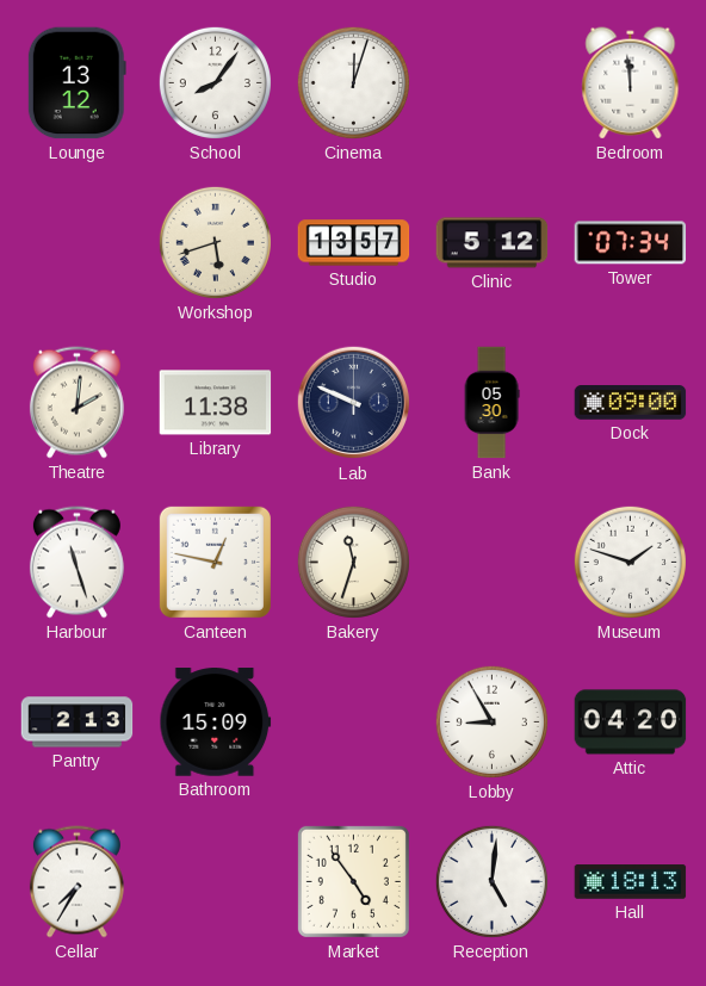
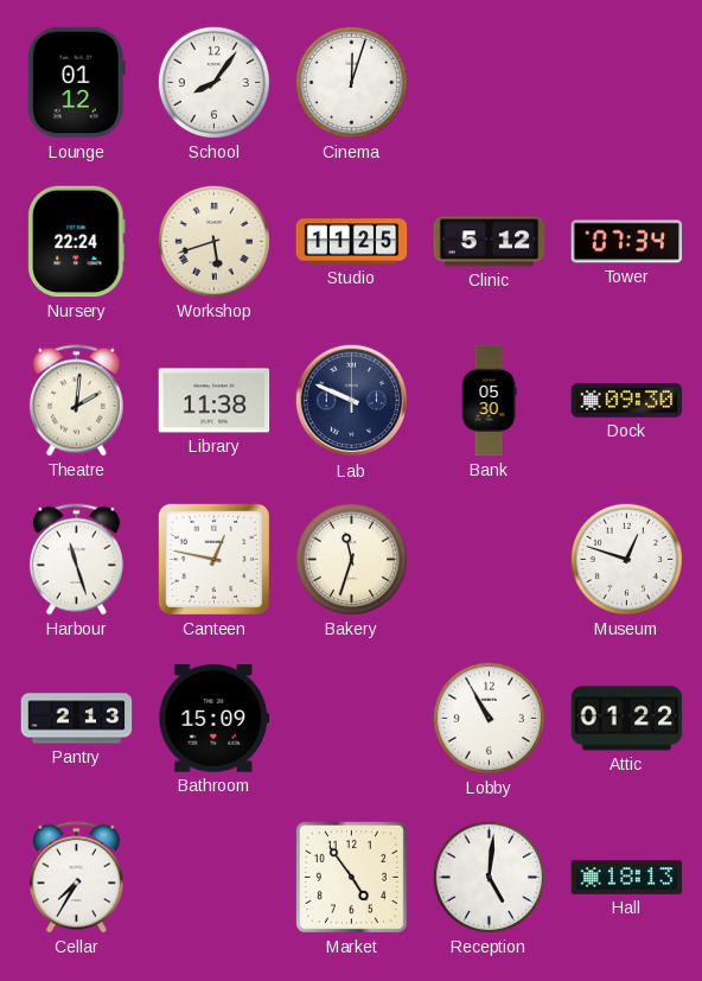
Lounge: 13:12 -> 01:12
Bedroom: 11:59 -> none
Nursery: none -> 22:24
Studio: 13:57 -> 11:25
Dock: 09:00 -> 09:30
Museum: 1:48 -> 12:48
Lobby: 8:55 -> 10:55
Attic: 04:20 -> 01:22
